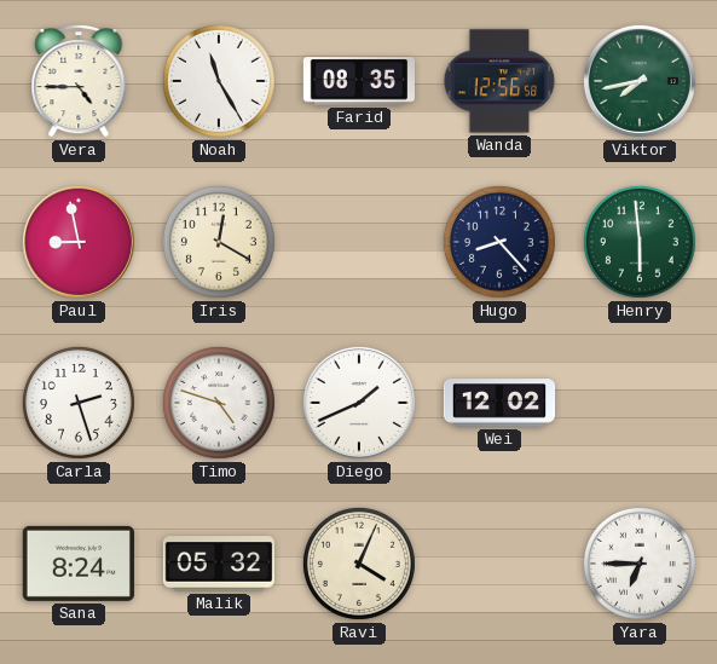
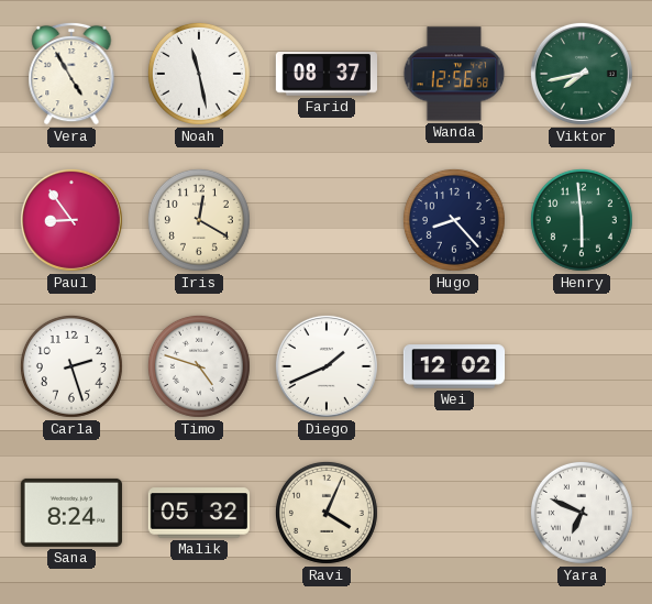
Vera: 4:45 -> 4:55
Noah: 11:25 -> 11:28
Farid: 08:35 -> 08:37
Paul: 8:58 -> 8:54
Yara: 6:45 -> 6:49
